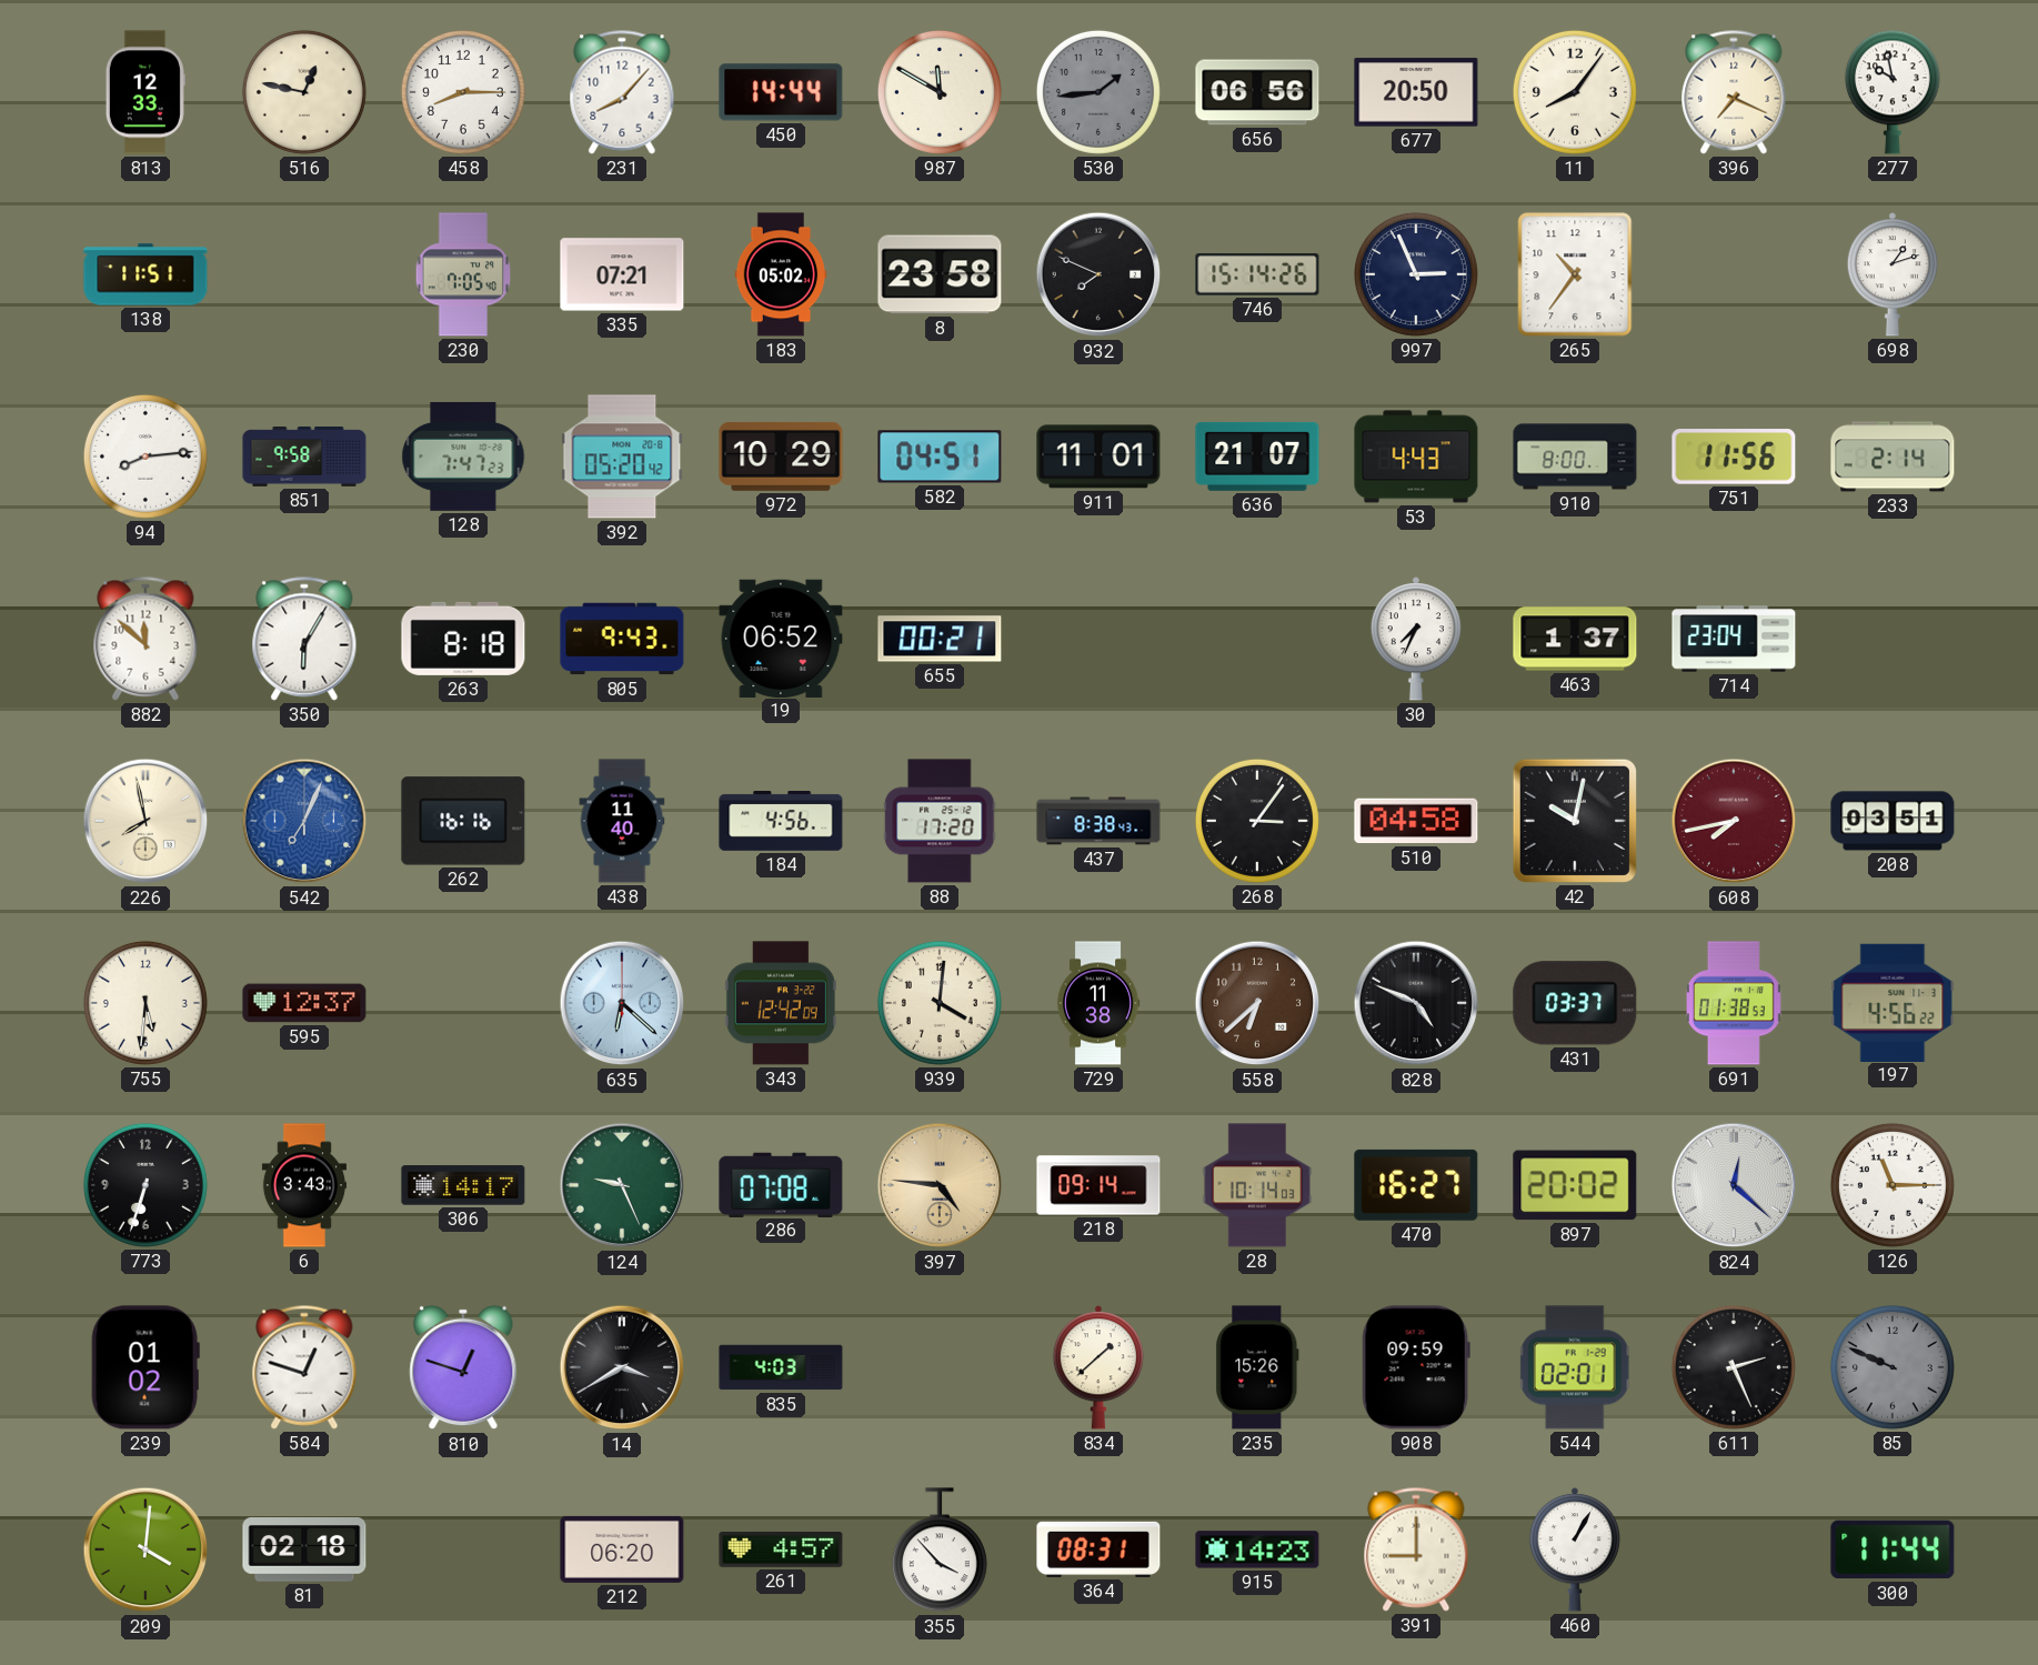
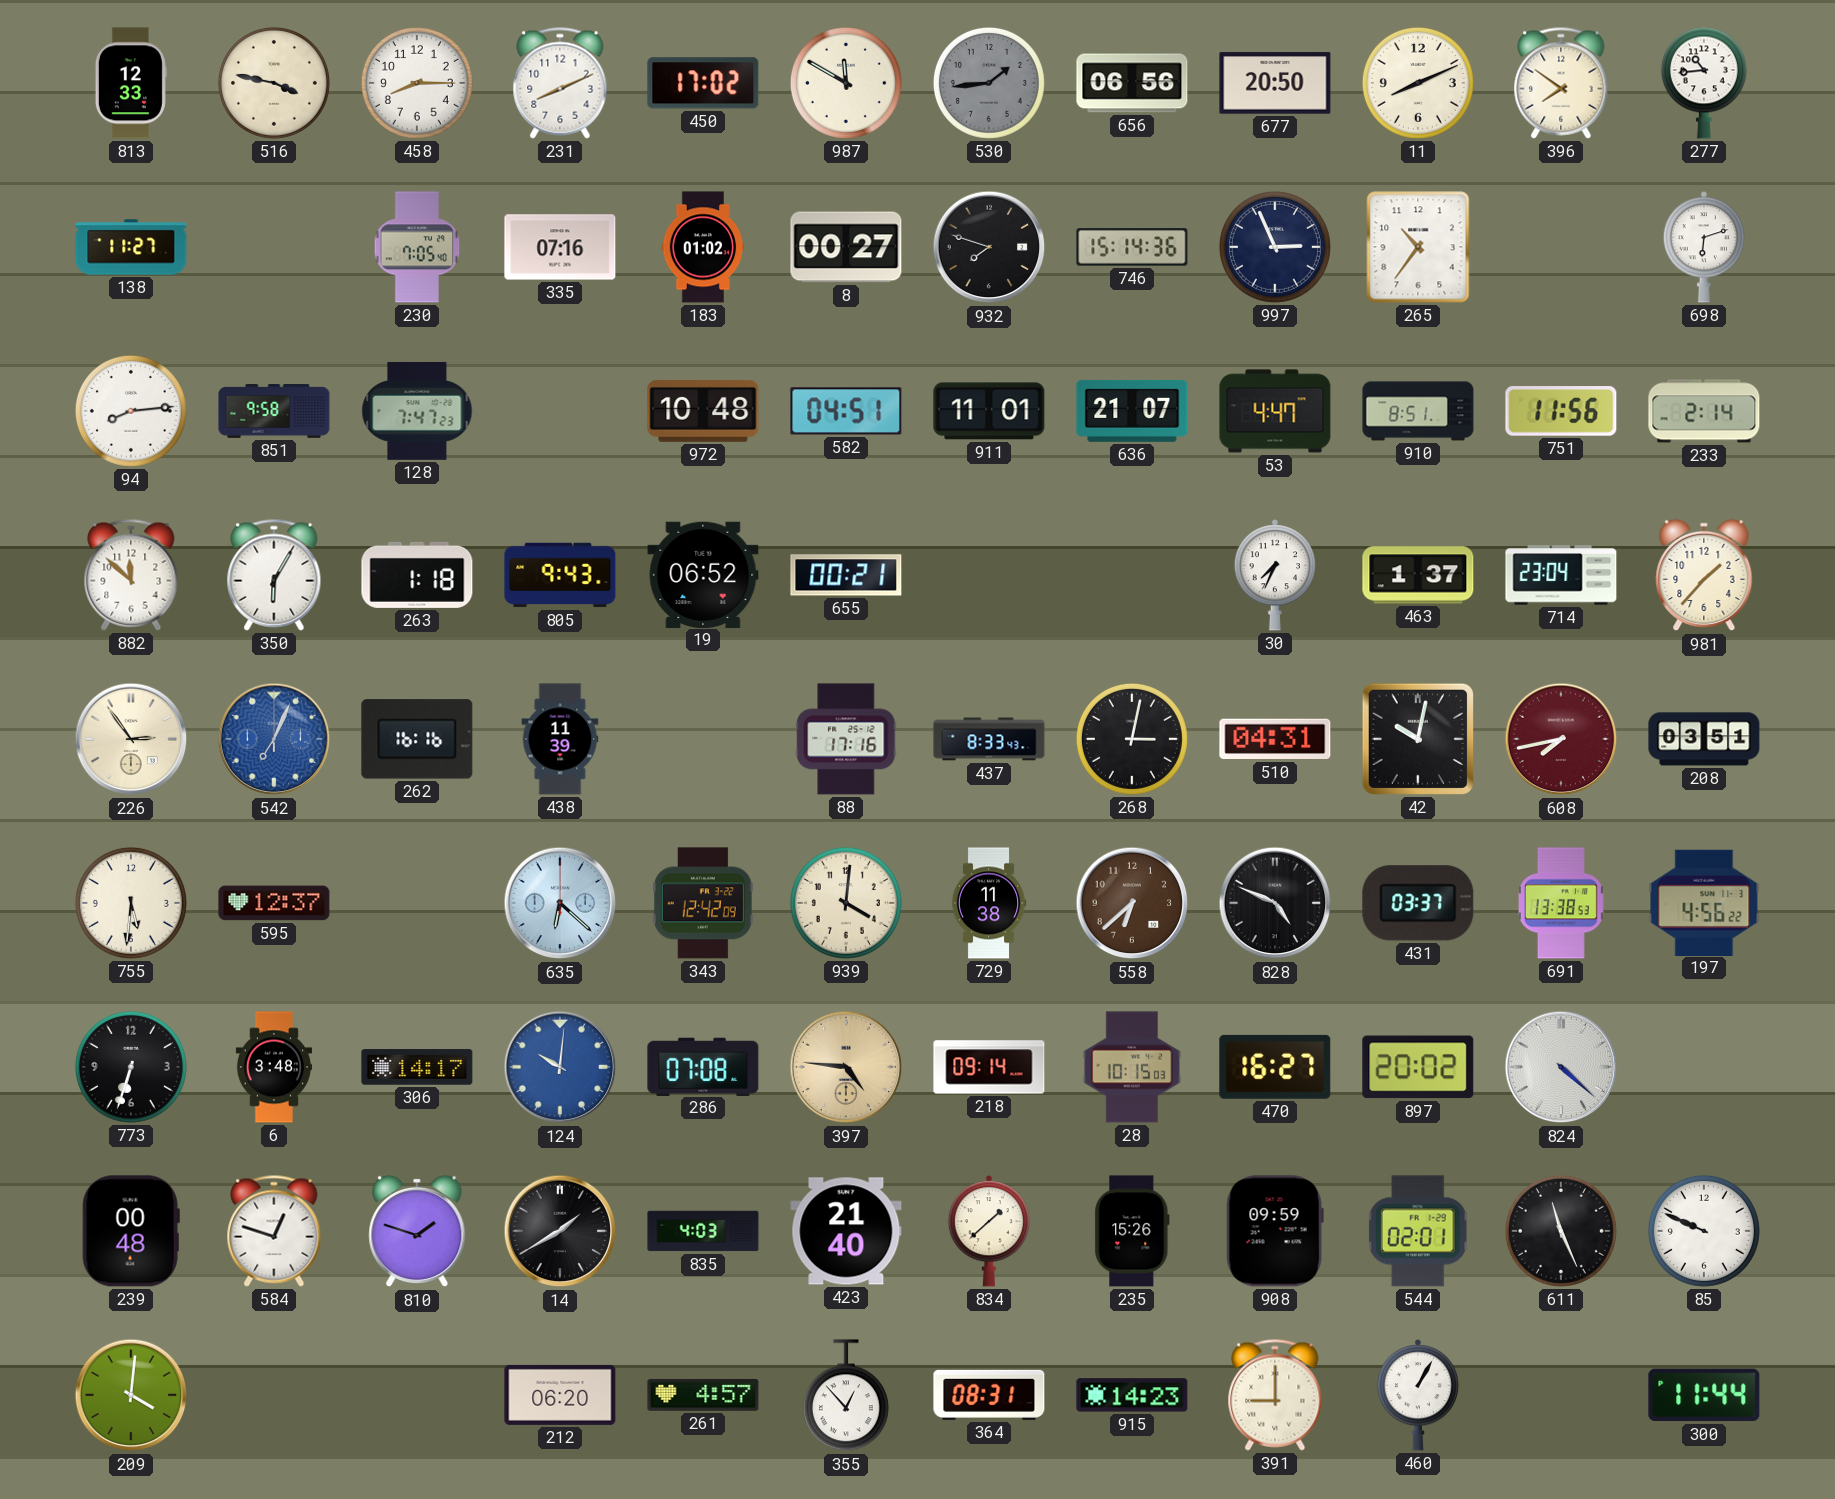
516: 12:47 -> 3:47
231: 8:07 -> 8:11
450: 14:44 -> 17:02
11: 8:06 -> 8:11
396: 7:19 -> 7:51
277: 9:58 -> 10:44
138: 11:51 -> 11:27
335: 07:21 -> 07:16
183: 05:02 -> 01:02
8: 23:58 -> 00:27
932: 7:49 -> 7:48
746: 15:14:26 -> 15:14:36
698: 1:12 -> 6:12
392: 05:20 -> none
972: 10:29 -> 10:48
53: 4:43 -> 4:47
910: 8:00 -> 8:51
263: 8:18 -> 1:18
981: none -> 1:37
226: 7:58 -> 2:54
438: 11:40 -> 11:39
184: 4:56 -> none
88: 17:20 -> 17:16
437: 8:38 -> 8:33
268: 3:06 -> 3:02
510: 04:58 -> 04:31
691: 01:38 -> 13:38
6: 3:43 -> 3:48
124: 9:26 -> 10:01
124 dial: green -> blue
28: 10:14 -> 10:15
824: 12:22 -> 4:22
126: 11:15 -> none
239: 01:02 -> 00:48
810: 12:48 -> 1:48
14: 3:40 -> 1:40
423: none -> 21:40
611: 2:26 -> 11:26
85 dial: grey -> white
81: 02:18 -> none
355: 3:53 -> 12:53
